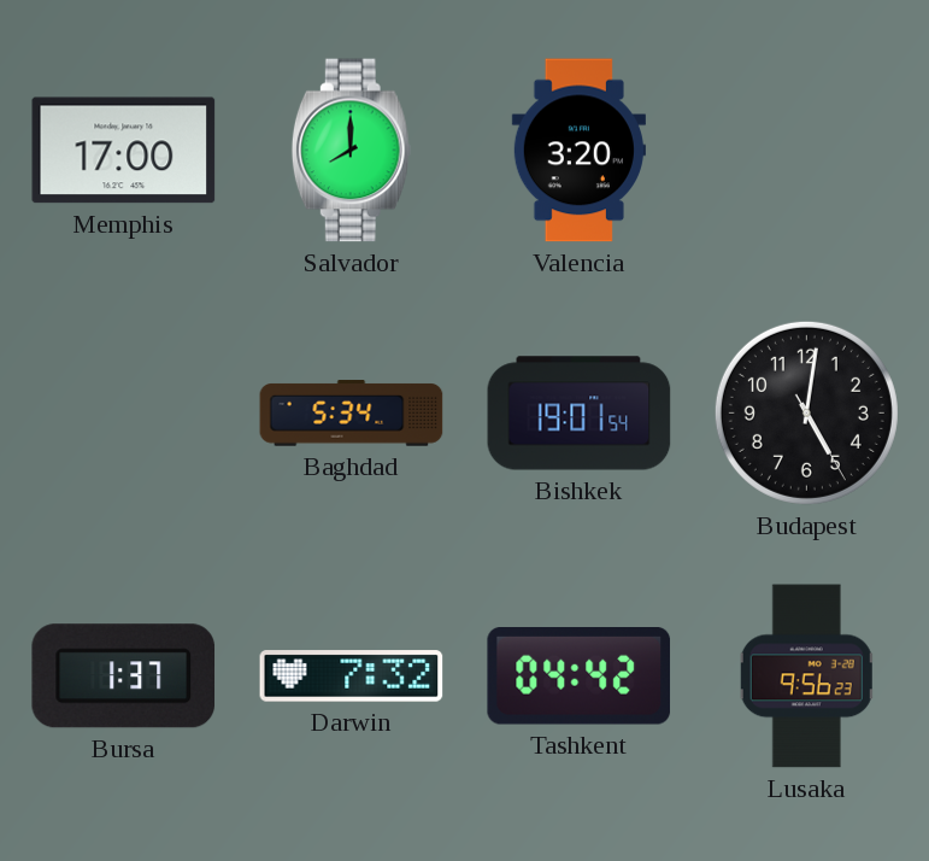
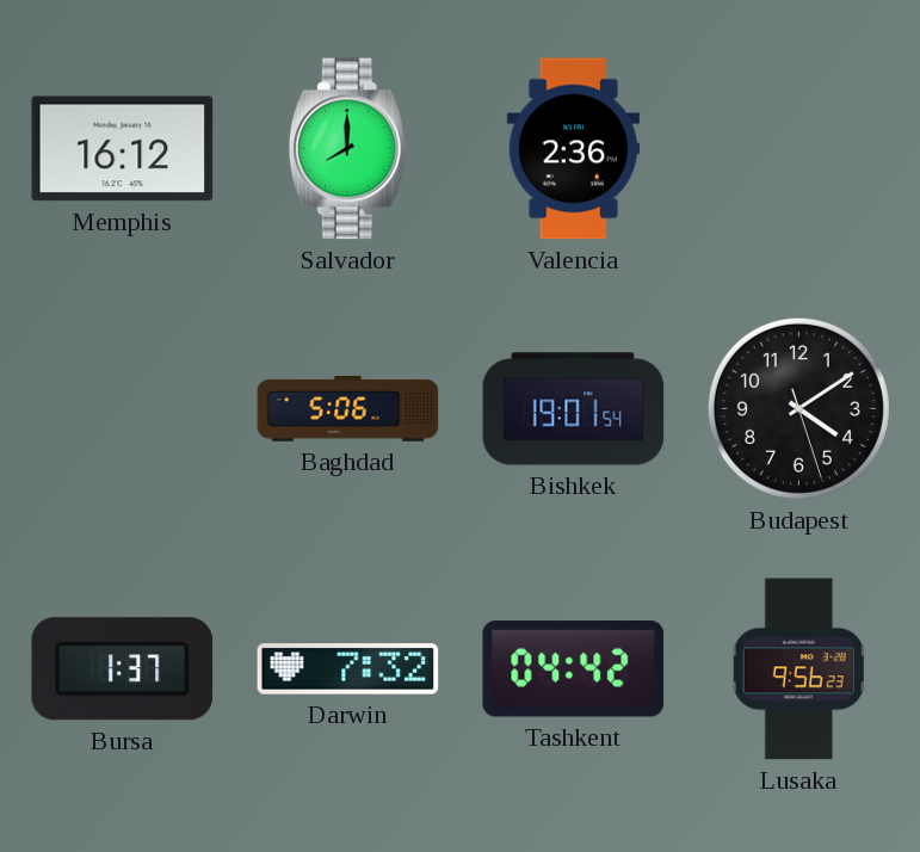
Memphis: 17:00 -> 16:12
Valencia: 3:20 -> 2:36
Baghdad: 5:34 -> 5:06
Budapest: 5:01 -> 4:09
